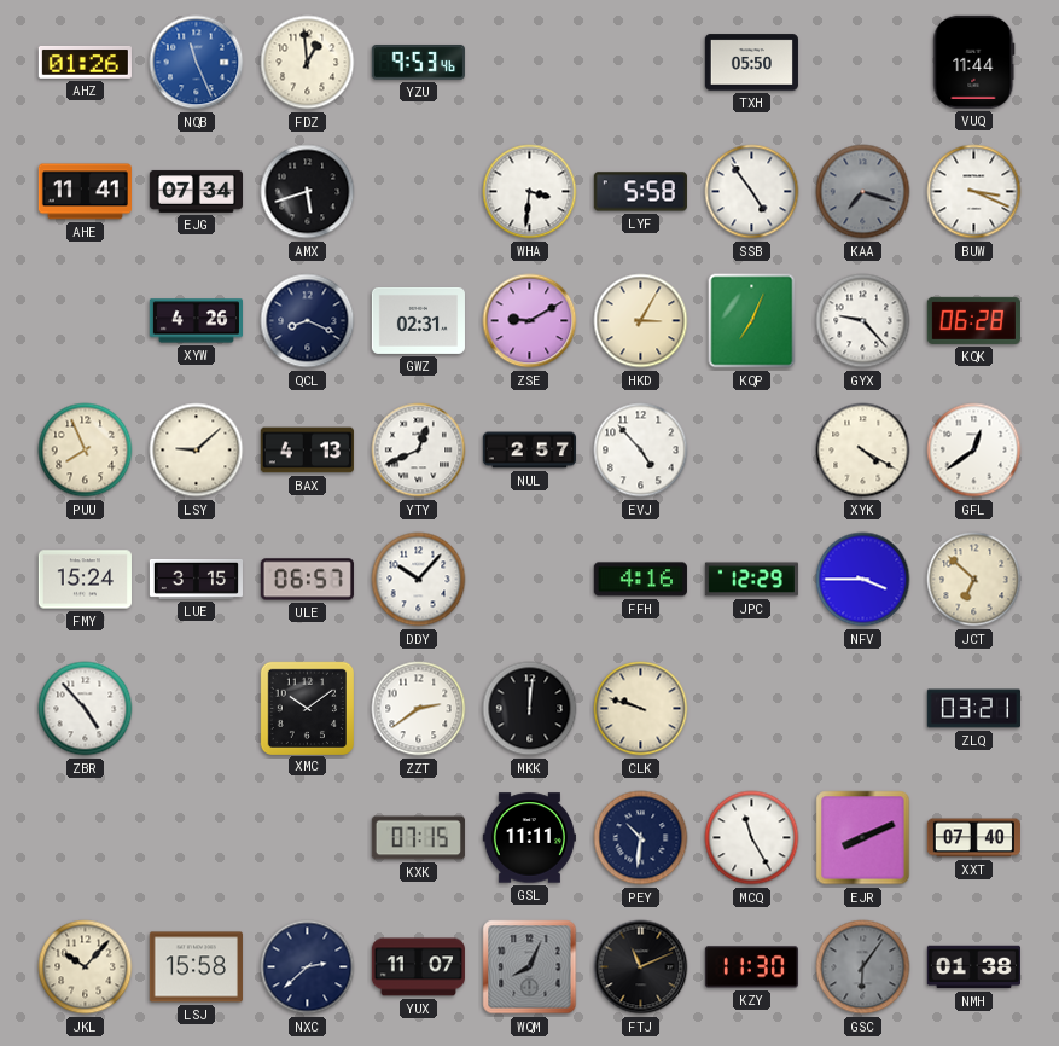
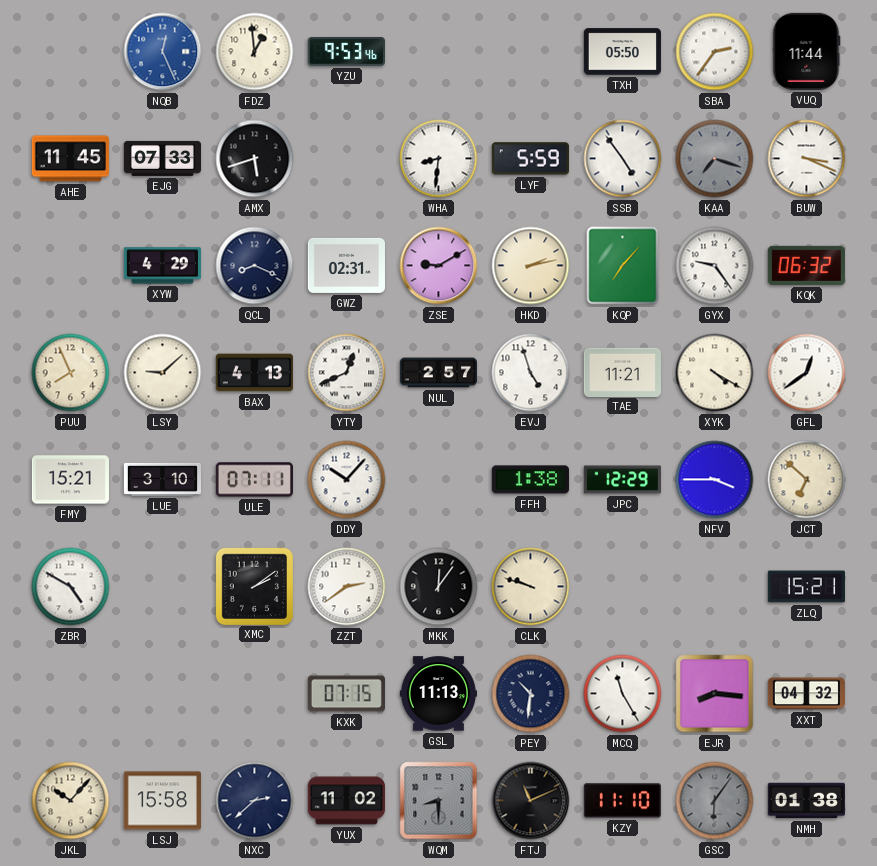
AHZ: 01:26 -> none
NQB: 11:26 -> 12:26
SBA: none -> 2:36
AHE: 11:41 -> 11:45
EJG: 07:34 -> 07:33
WHA: 3:31 -> 8:31
LYF: 5:58 -> 5:59
XYW: 4:26 -> 4:29
HKD: 3:05 -> 2:13
KQP: 7:04 -> 7:07
GYX: 9:23 -> 9:24
KQK: 06:28 -> 06:32
EVJ: 4:53 -> 4:57
TAE: none -> 11:21
FMY: 15:24 -> 15:21
LUE: 3:15 -> 3:10
ULE: 06:57 -> 07:11
FFH: 4:16 -> 1:38
ZBR: 4:53 -> 4:50
XMC: 10:09 -> 2:09
MKK: 12:01 -> 12:06
ZLQ: 03:21 -> 15:21
GSL: 11:11 -> 11:13
EJR: 8:11 -> 8:16
XXT: 07:40 -> 04:32
YUX: 11:07 -> 11:02
WQM: 8:04 -> 8:30
KZY: 11:30 -> 11:10
